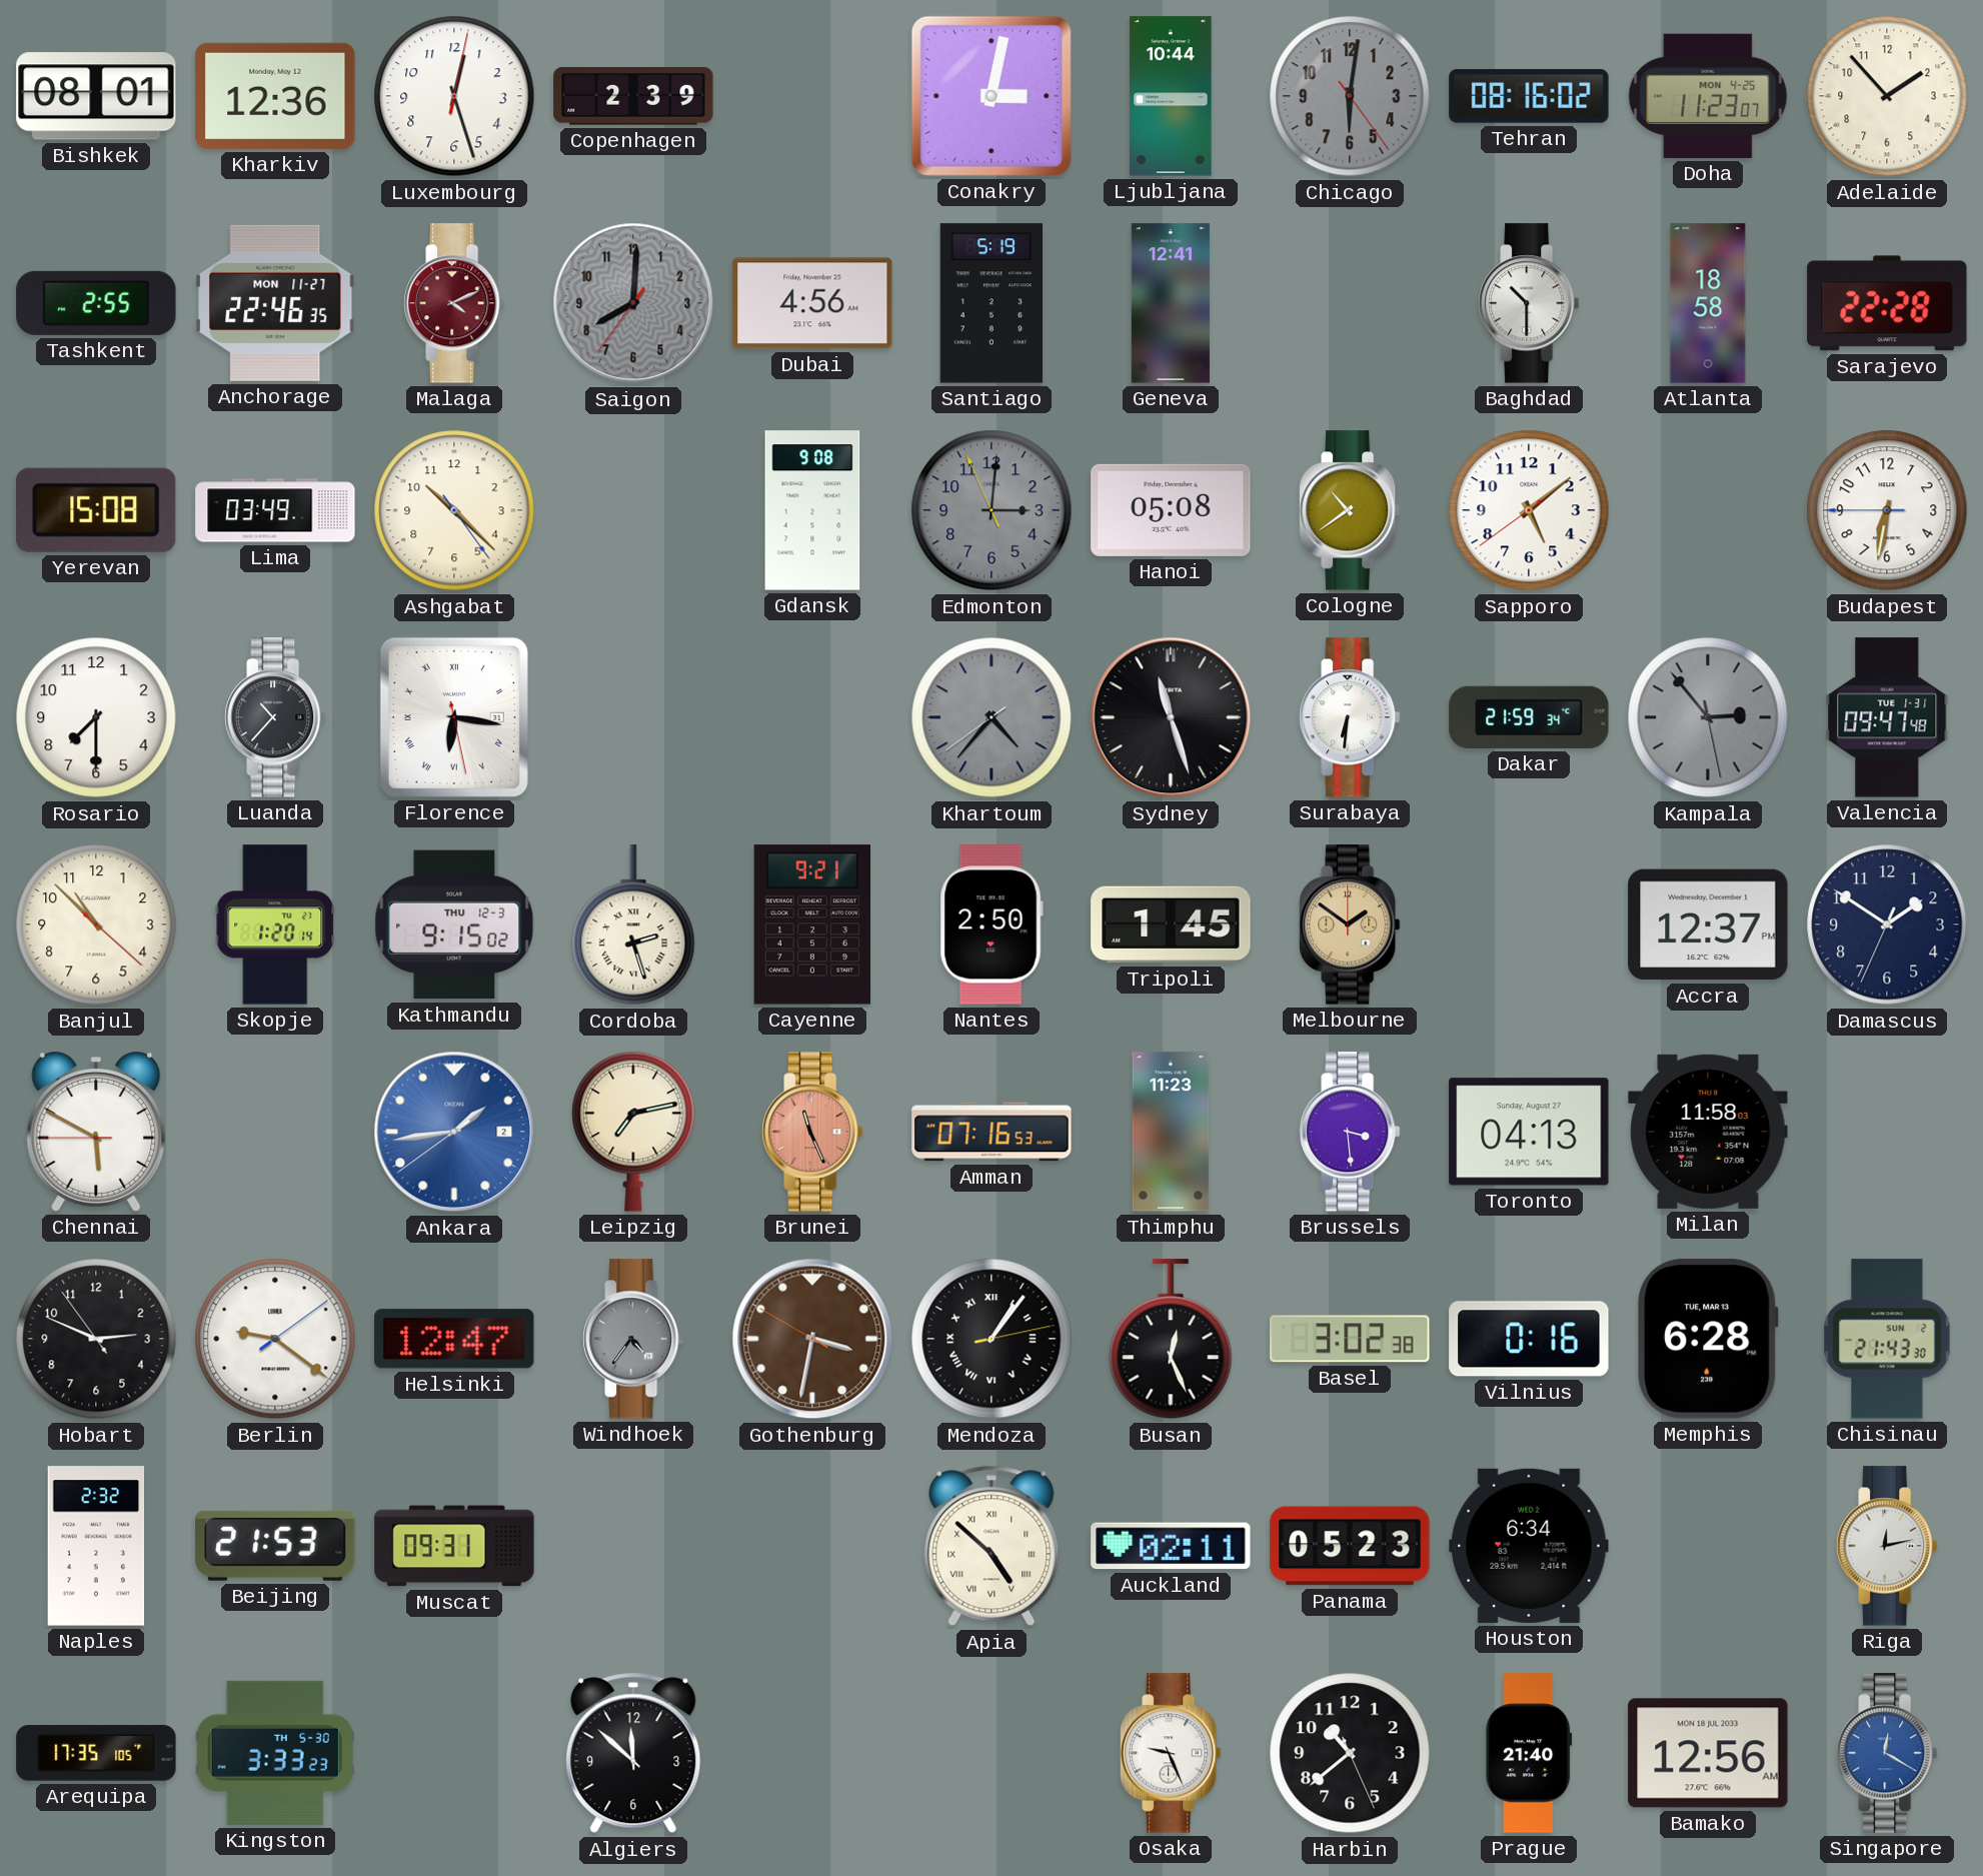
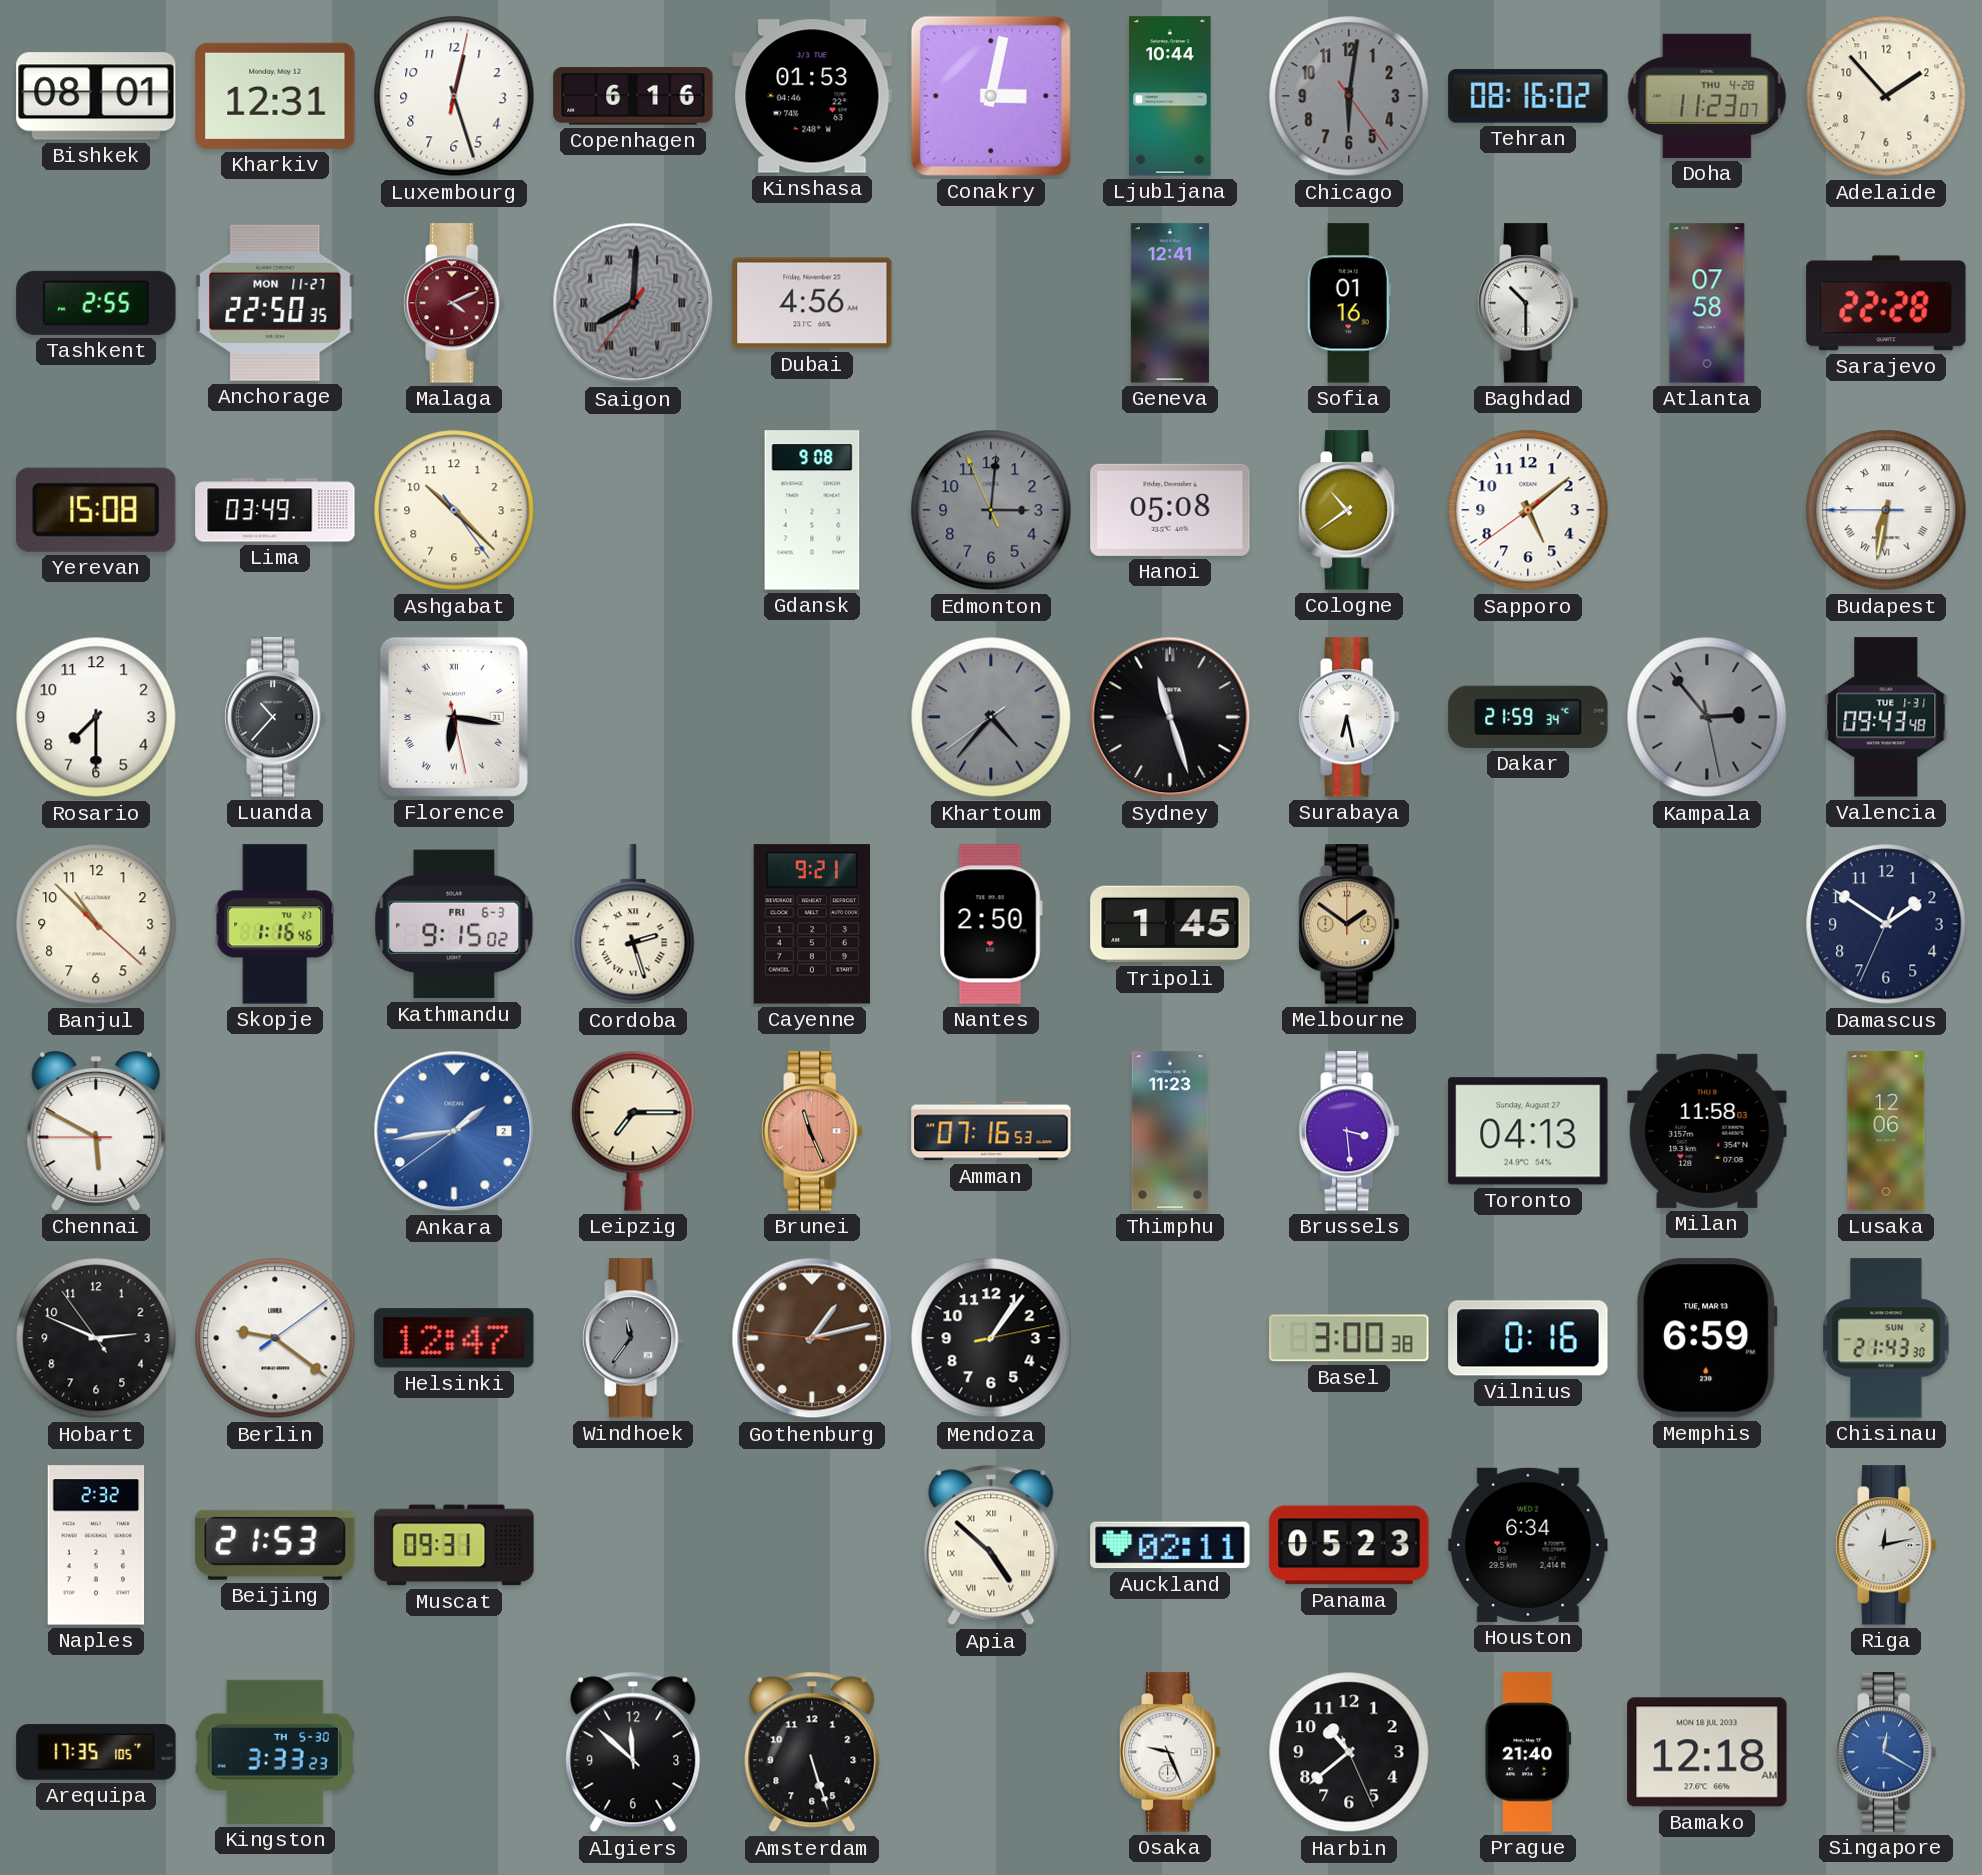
Kharkiv: 12:36 -> 12:31
Copenhagen: 2:39 -> 6:16
Kinshasa: none -> 01:53
Doha date: MON 4-25 -> THU 4-28
Anchorage: 22:46 -> 22:50
Saigon numerals: Arabic -> Roman
Santiago: 5:19 -> none
Sofia: none -> 01:16
Atlanta: 18:58 -> 07:58
Budapest numerals: Arabic -> Roman
Surabaya: 6:31 -> 6:28
Valencia: 09:47 -> 09:43
Skopje: 1:20 -> 1:16
Kathmandu date: THU 12-3 -> FRI 6-3
Accra: 12:37 -> none
Leipzig: 7:13 -> 7:15
Lusaka: none -> 12:06
Windhoek: 4:36 -> 11:36
Gothenburg: 3:31 -> 1:12
Mendoza numerals: Roman -> Arabic
Busan: 12:26 -> none
Basel: 3:02 -> 3:00
Memphis: 6:28 -> 6:59
Amsterdam: none -> 5:27
Bamako: 12:56 -> 12:18
